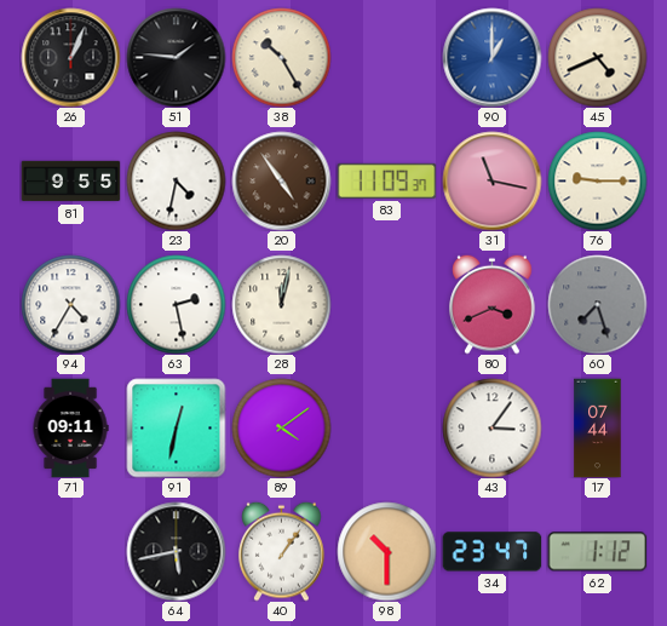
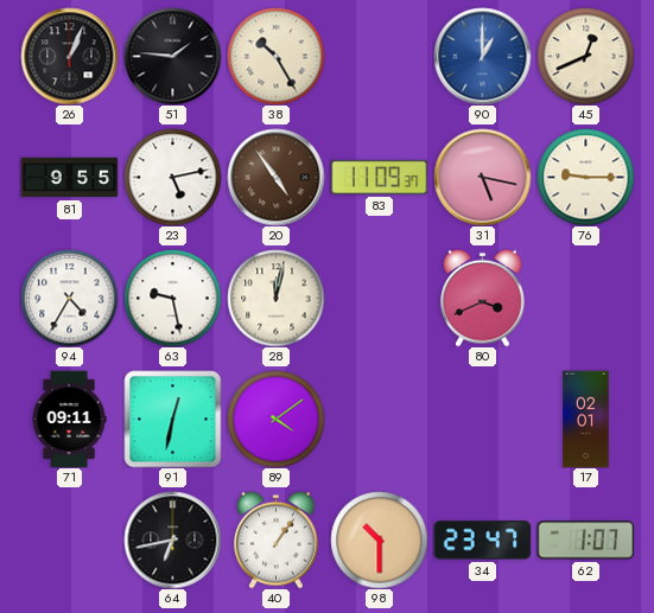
45: 4:41 -> 12:41
23: 4:32 -> 5:13
31: 11:17 -> 5:17
63: 2:28 -> 9:28
60: 7:27 -> none
43: 3:06 -> none
17: 07:44 -> 02:01
64: 5:43 -> 6:43
62: 1:12 -> 1:07
